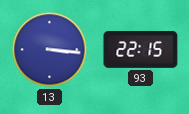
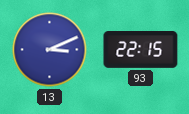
13: 3:16 -> 3:11
